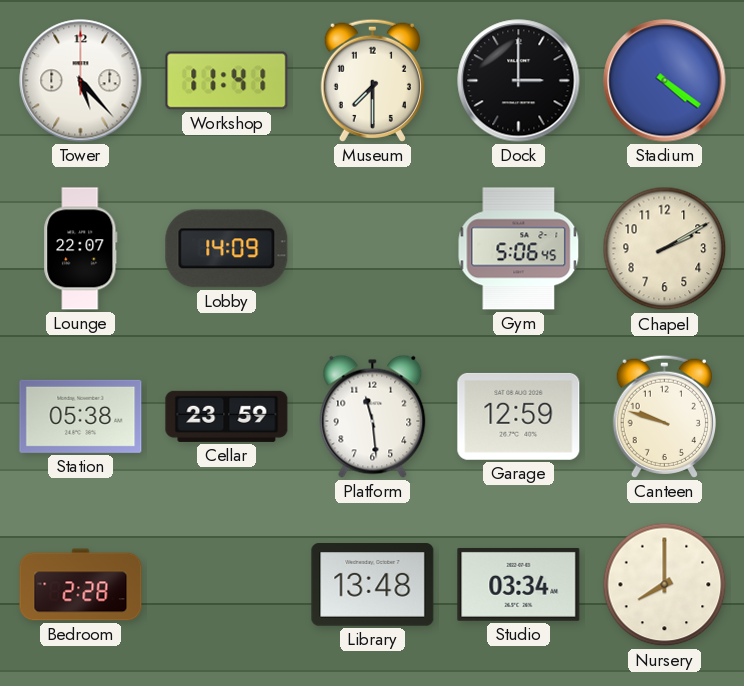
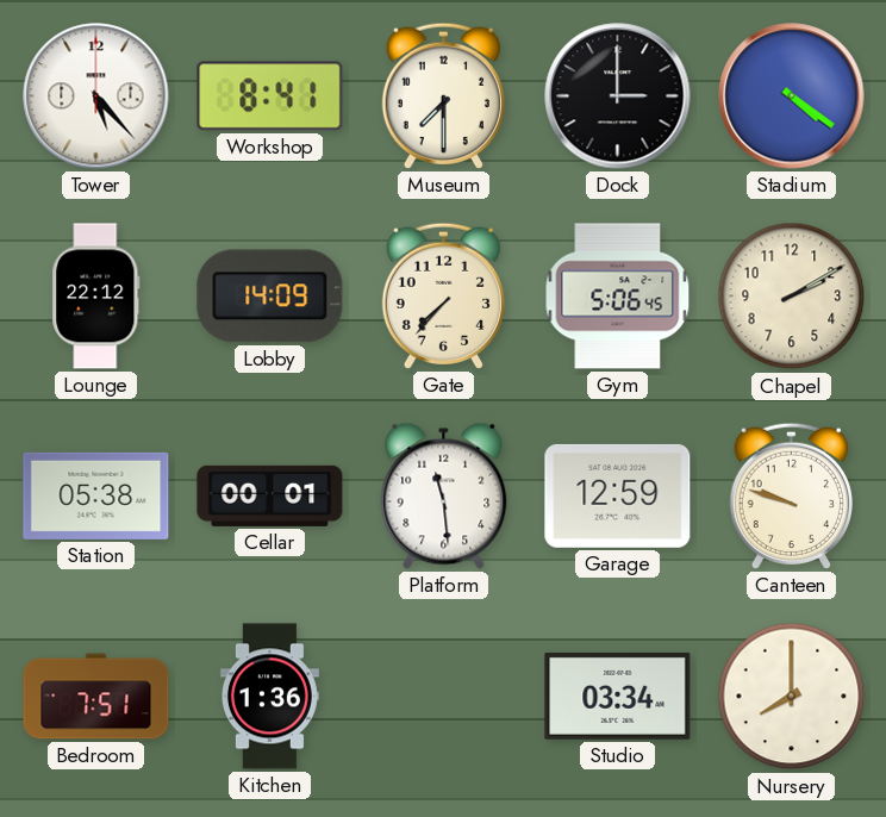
Workshop: 11:41 -> 8:41
Lounge: 22:07 -> 22:12
Gate: none -> 7:37
Cellar: 23:59 -> 00:01
Bedroom: 2:28 -> 7:51
Kitchen: none -> 1:36
Library: 13:48 -> none
